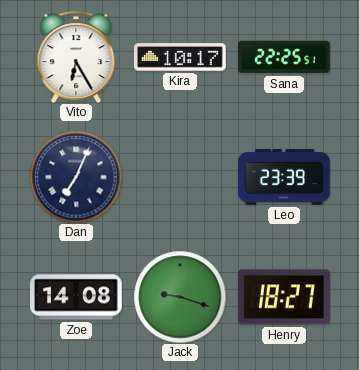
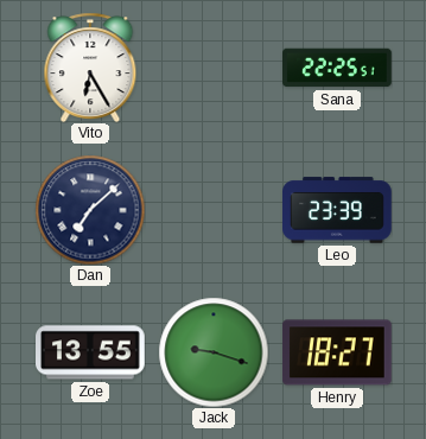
Kira: 10:17 -> none
Dan: 7:04 -> 7:08
Zoe: 14:08 -> 13:55
